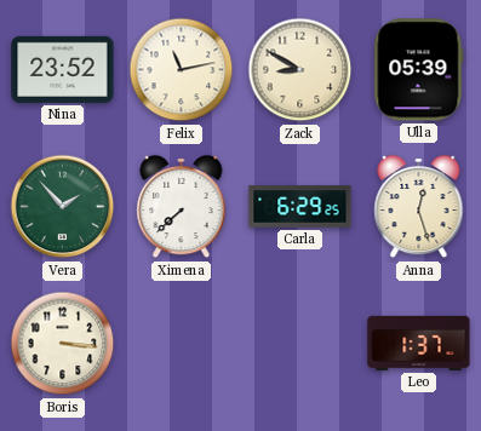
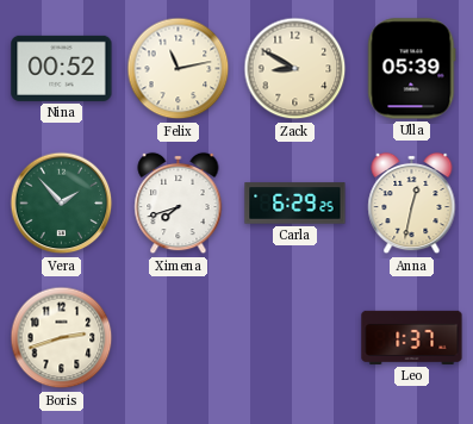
Nina: 23:52 -> 00:52
Ximena: 7:38 -> 7:42
Anna: 12:27 -> 12:32
Boris: 3:16 -> 2:42
